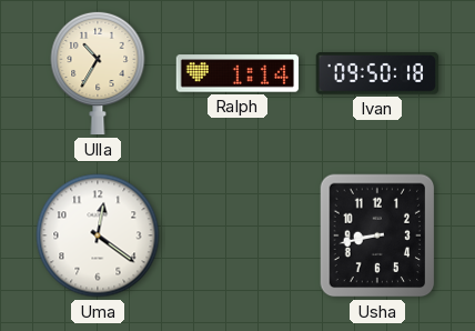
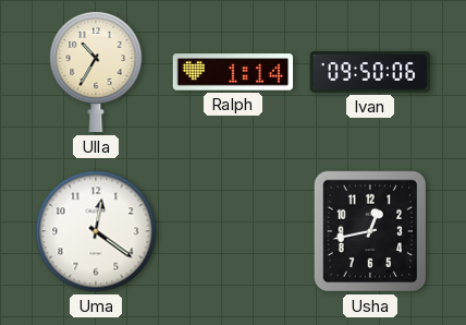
Ivan: 09:50:18 -> 09:50:06
Usha: 8:43 -> 12:43
